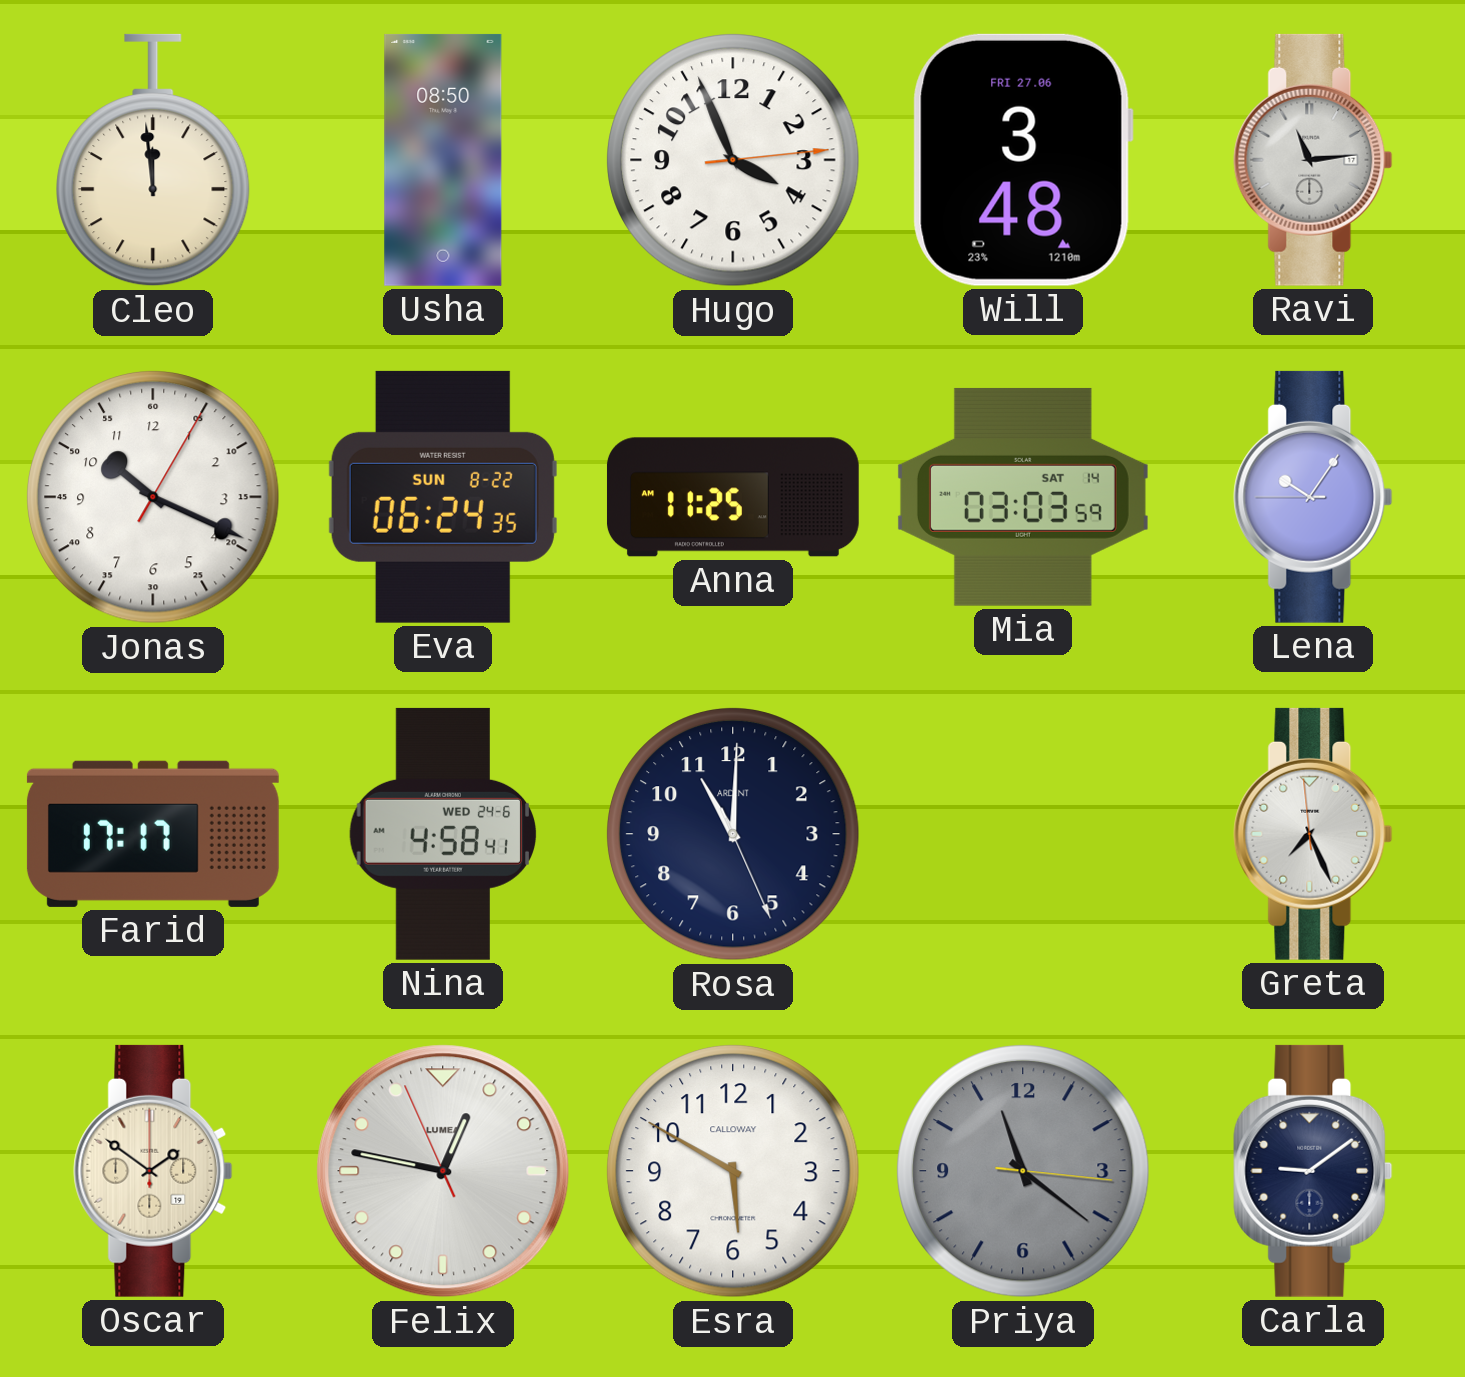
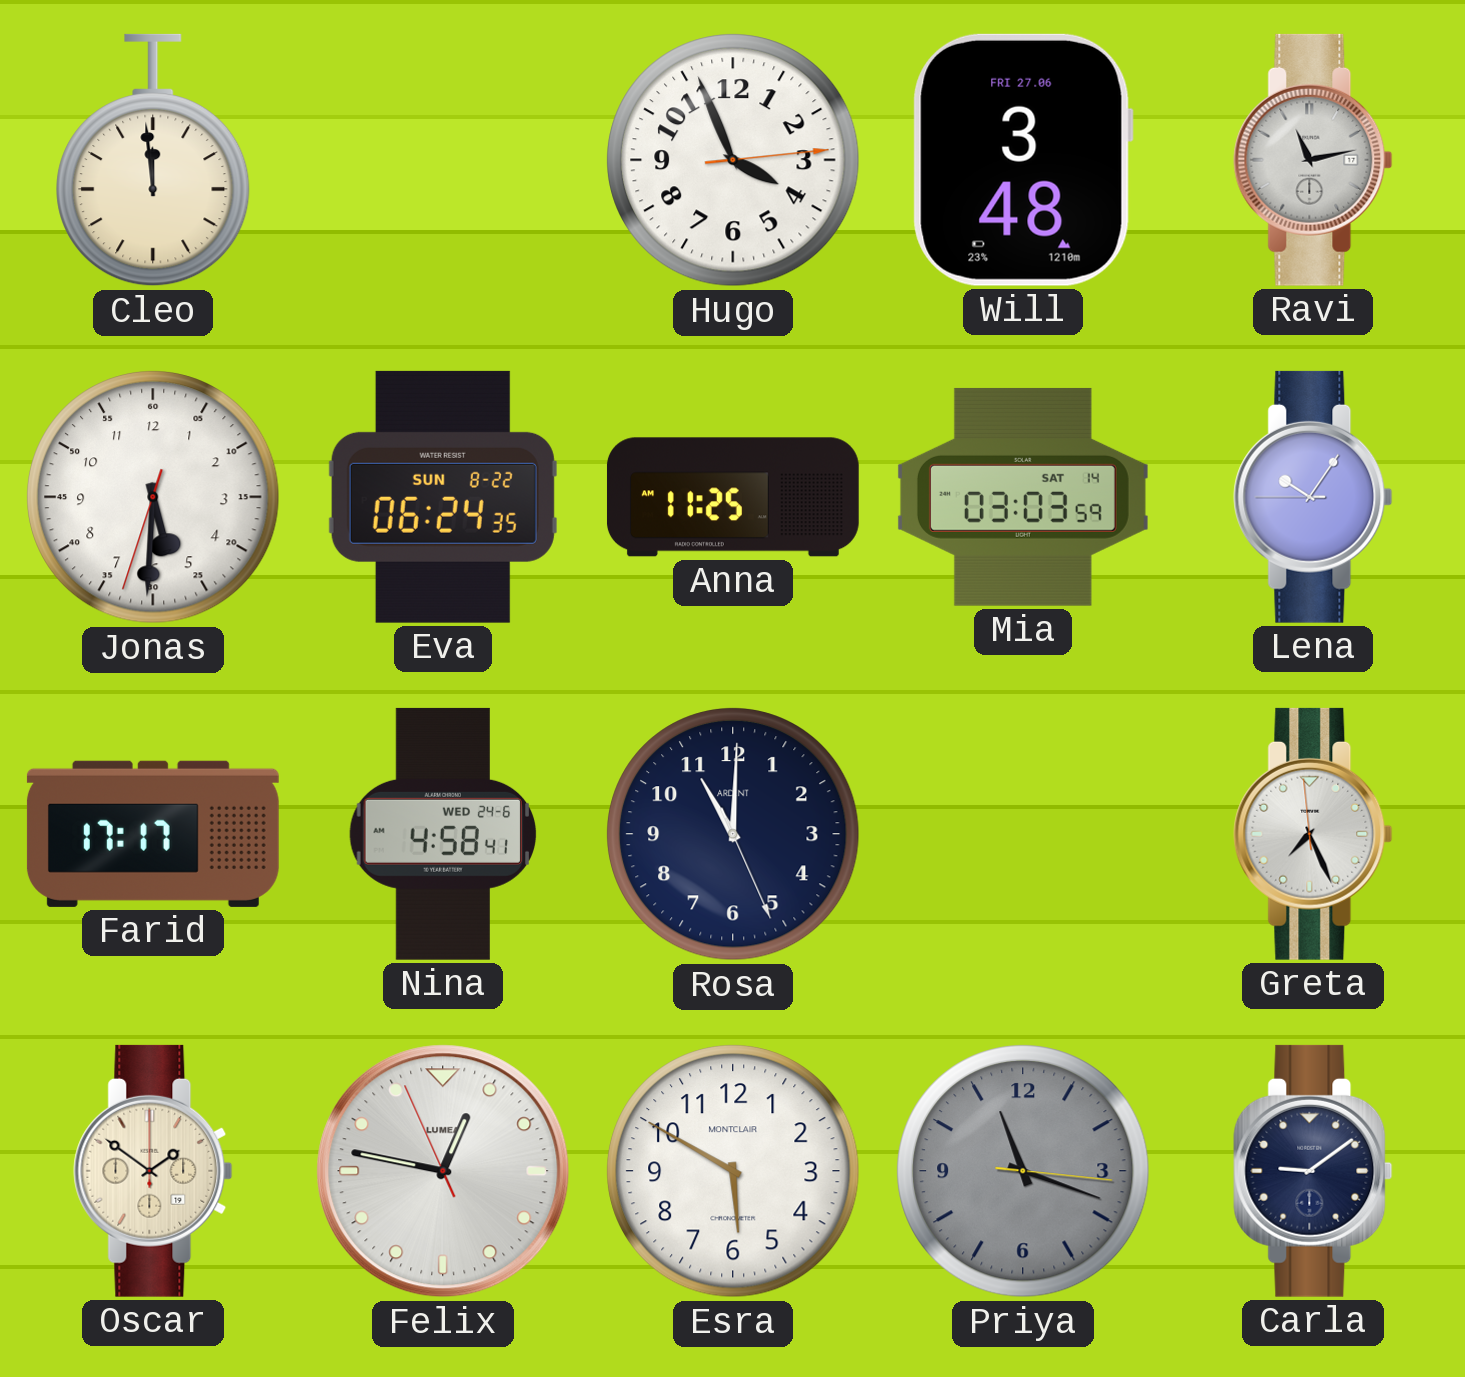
Usha: 08:50 -> none
Ravi: 11:14 -> 11:13
Jonas: 10:19 -> 5:30
Esra brand: CALLOWAY -> MONTCLAIR
Priya: 11:21 -> 11:18
